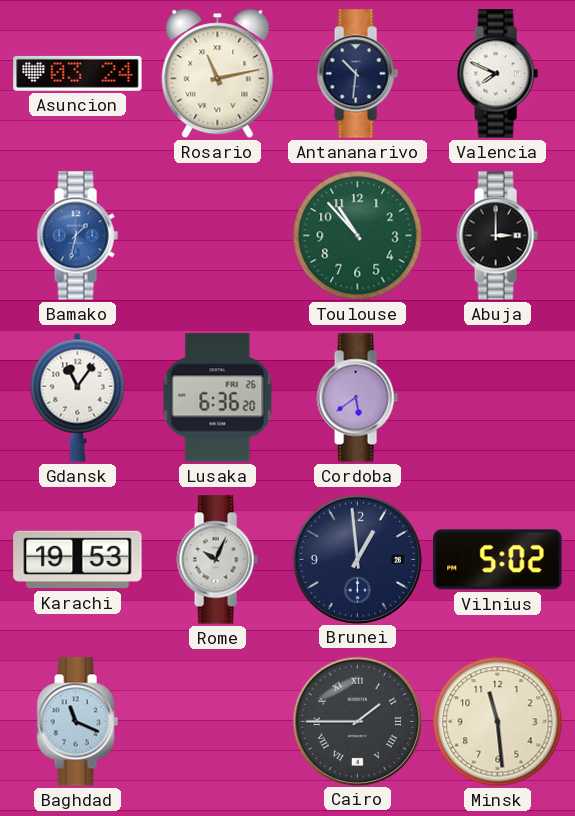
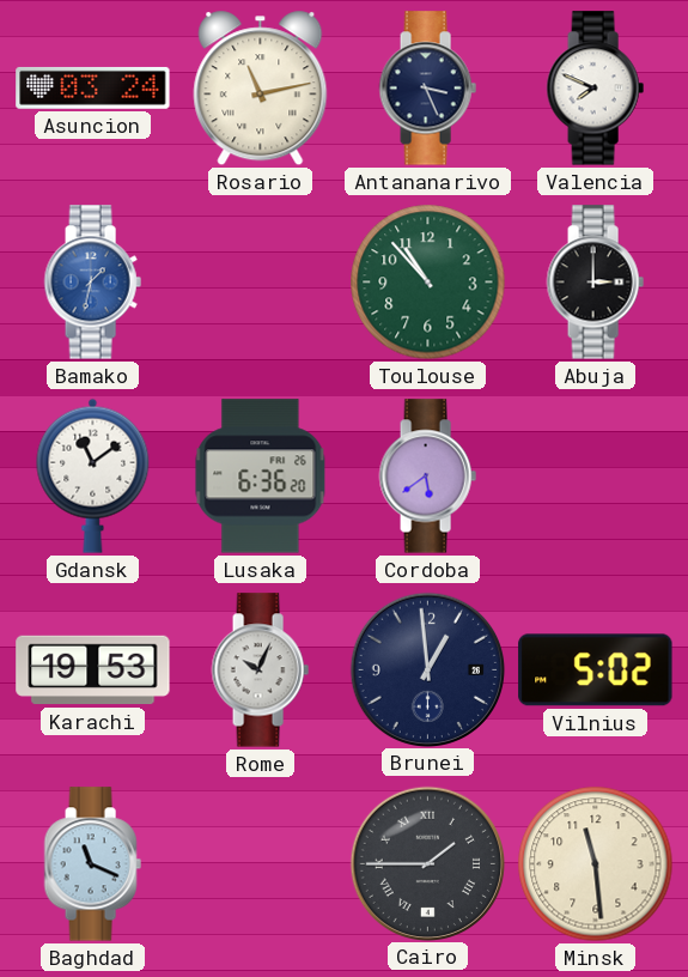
Antananarivo: 10:31 -> 3:26
Gdansk: 11:06 -> 11:09
